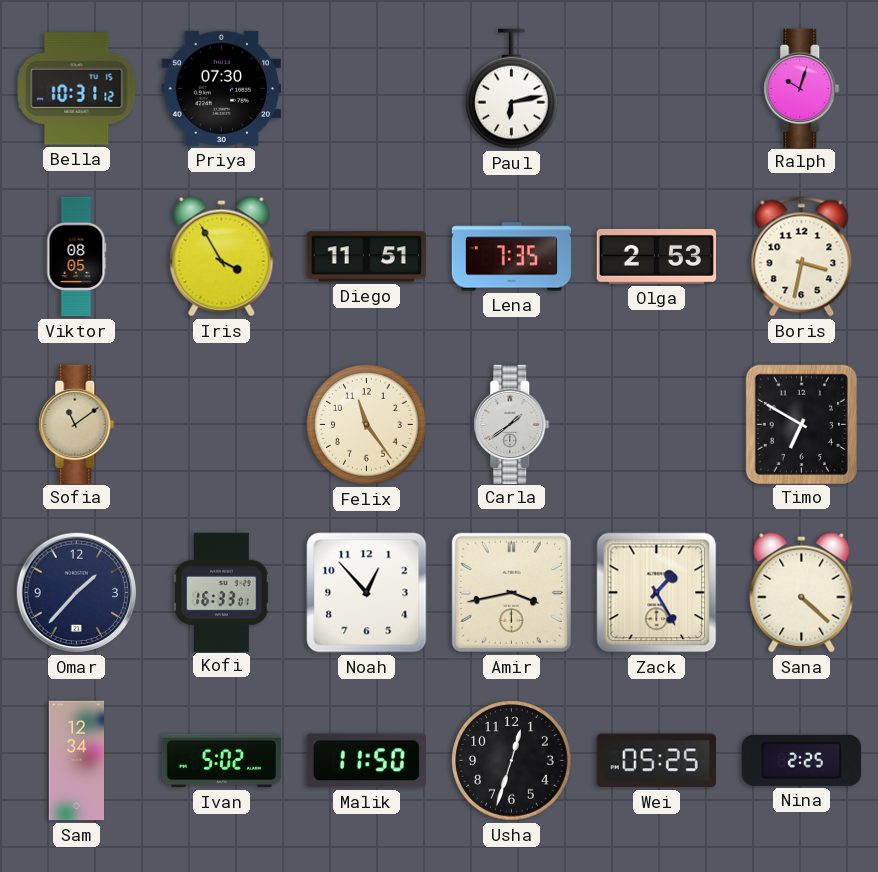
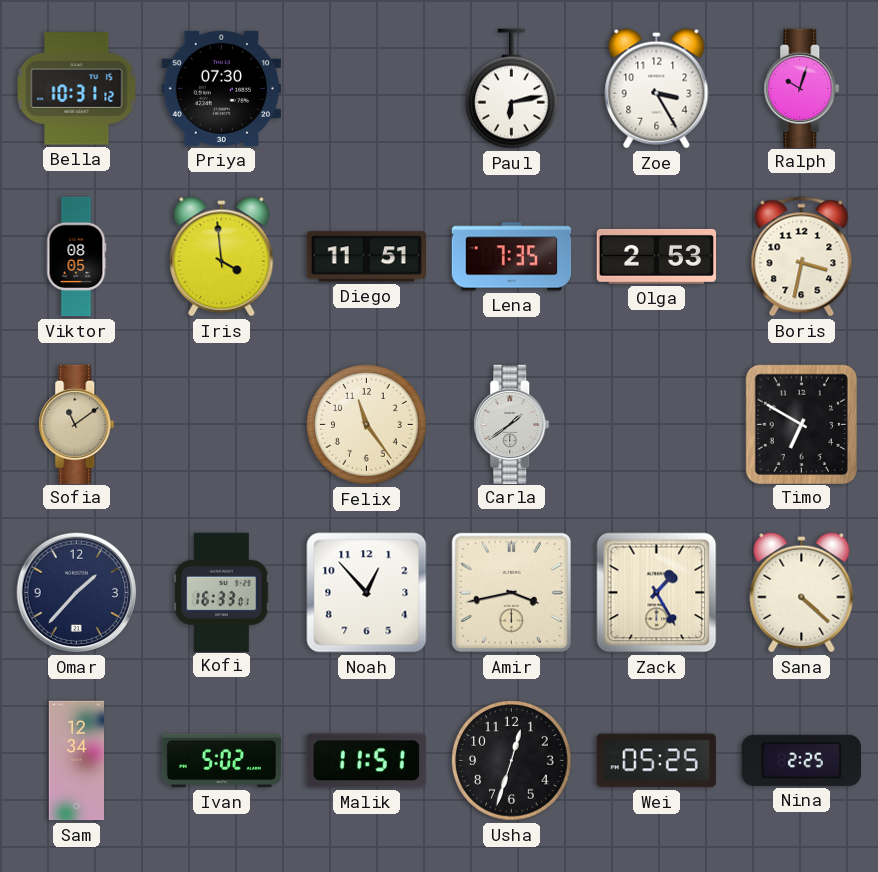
Zoe: none -> 3:25
Iris: 3:55 -> 3:59
Malik: 11:50 -> 11:51
